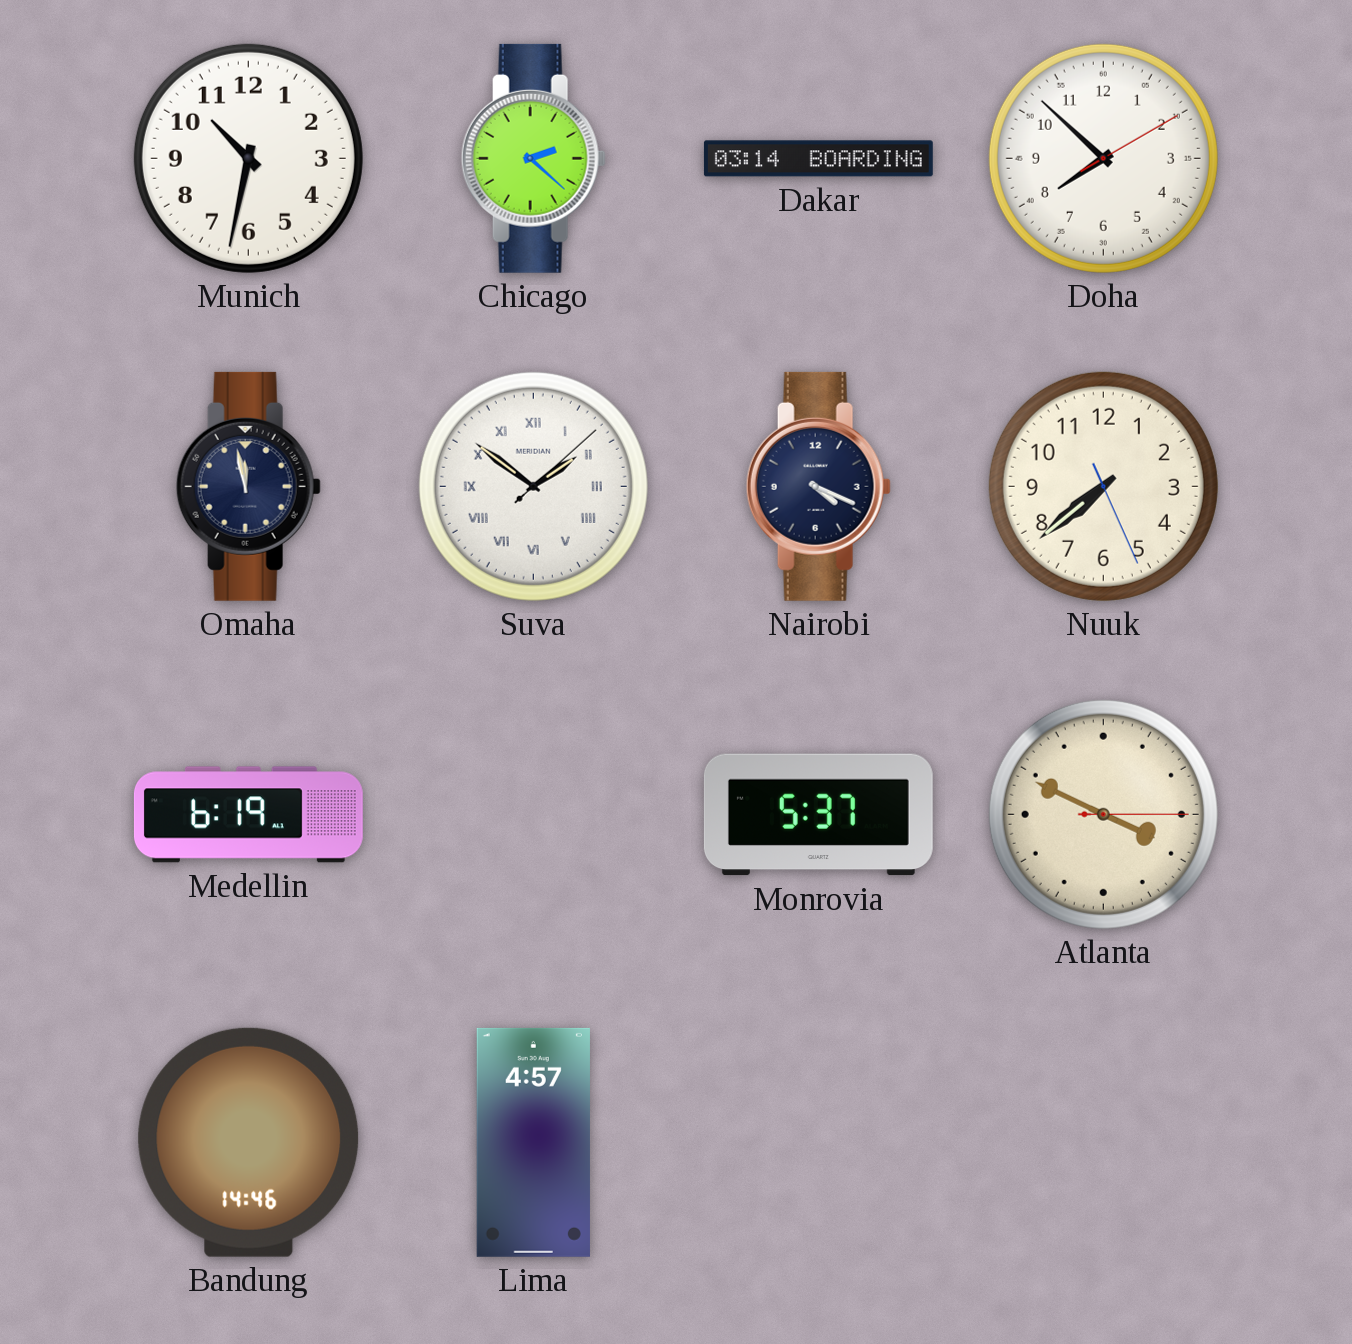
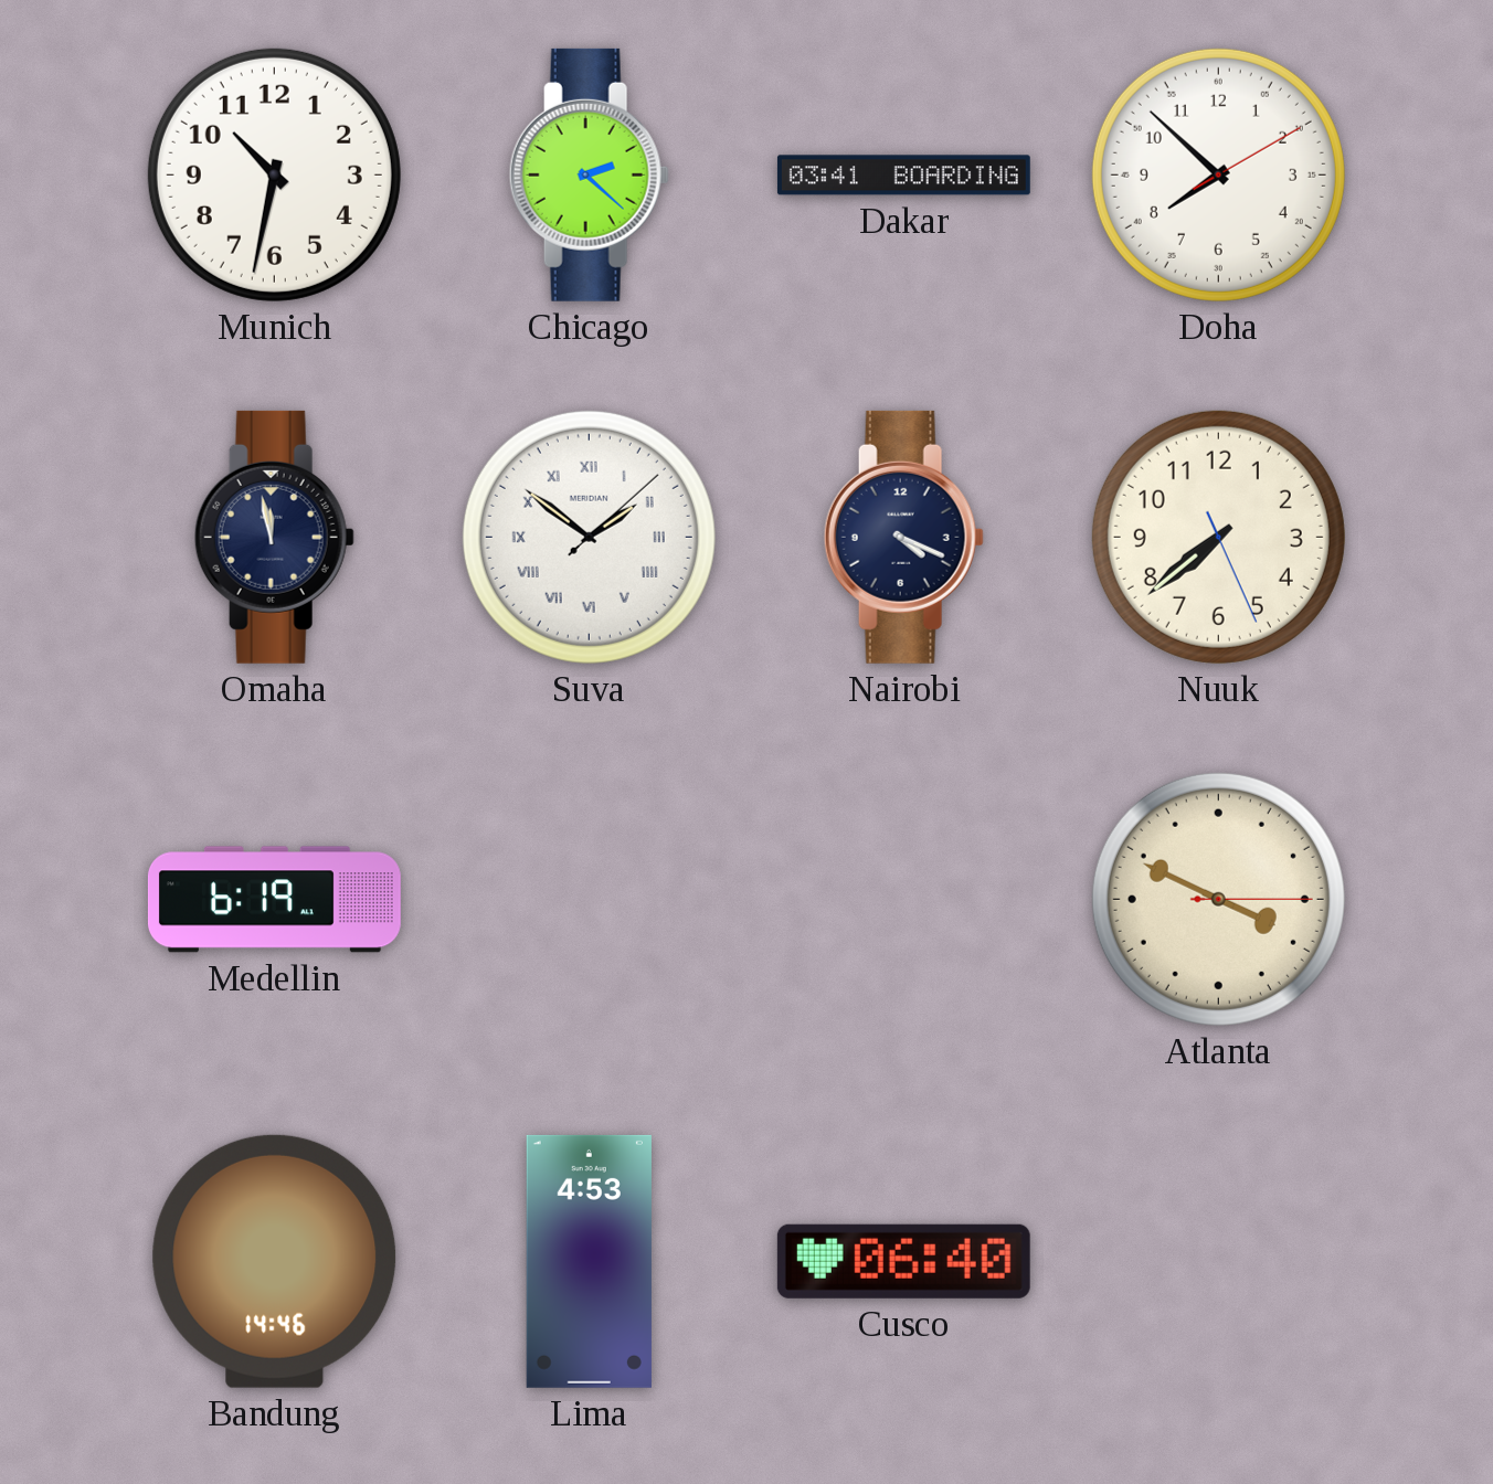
Dakar: 03:14 -> 03:41
Monrovia: 5:37 -> none
Lima: 4:57 -> 4:53
Cusco: none -> 06:40
